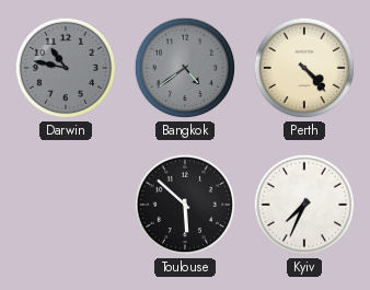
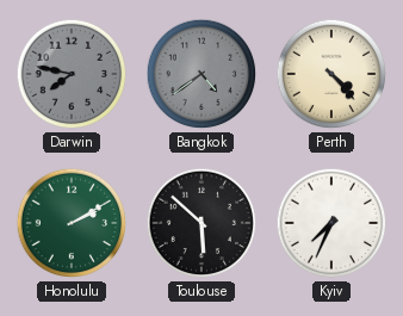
Darwin: 10:47 -> 7:47
Honolulu: none -> 2:10
